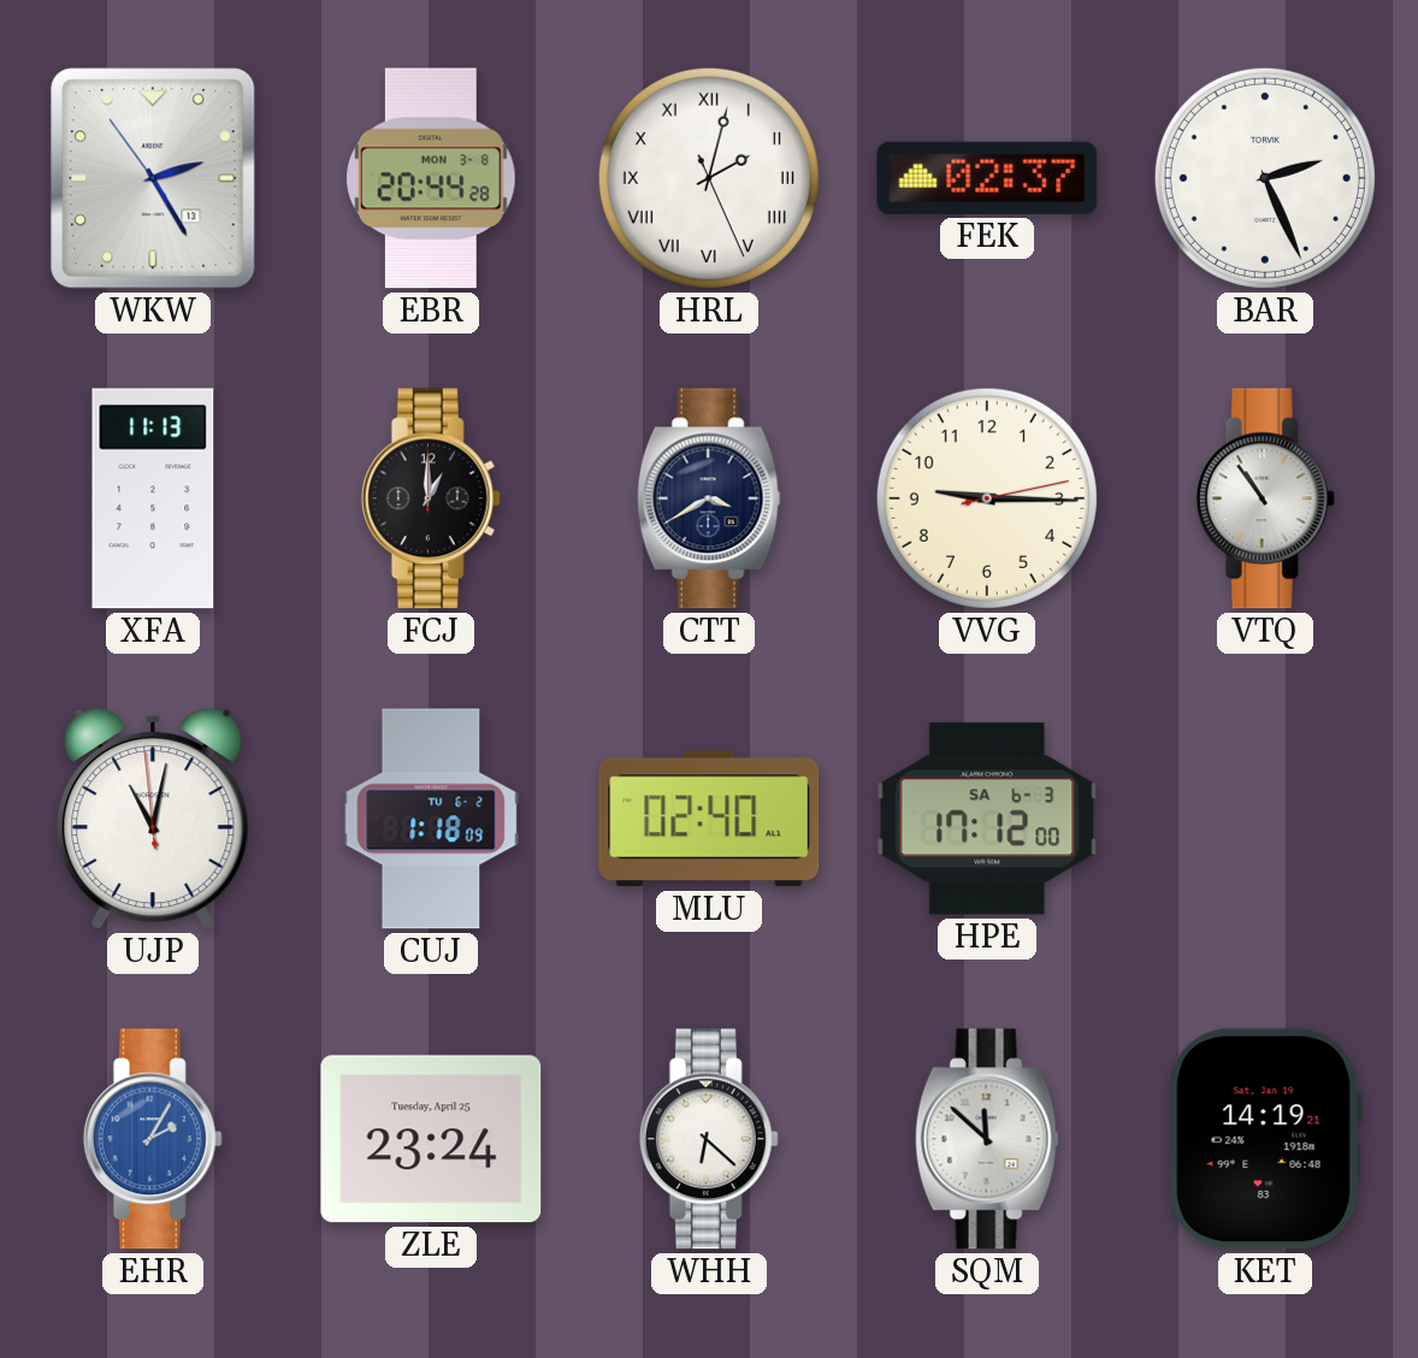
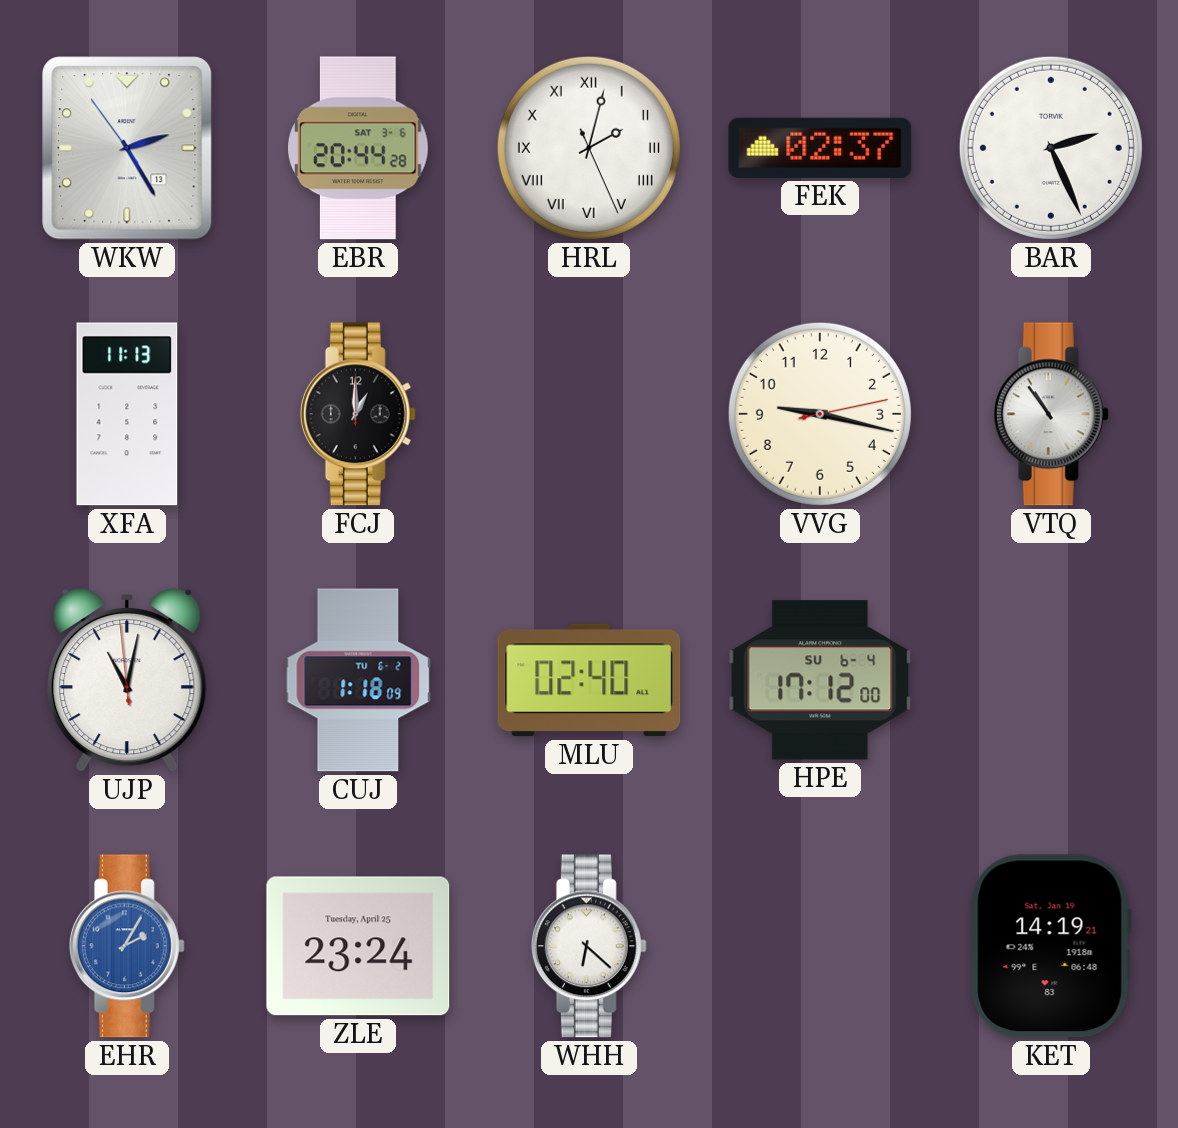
EBR date: MON 3-8 -> SAT 3-6
CTT: 3:40 -> none
VVG: 9:15 -> 9:17
HPE date: SA 6-3 -> SU 6-4
SQM: 11:52 -> none
